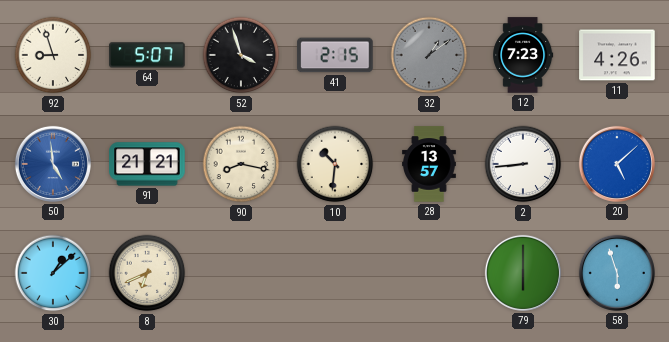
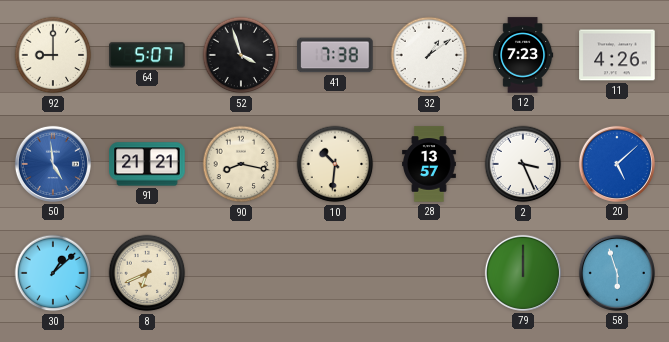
92: 8:57 -> 9:00
41: 2:15 -> 7:38
32 dial: grey -> white
2: 8:44 -> 3:26
79: 6:00 -> 12:00
